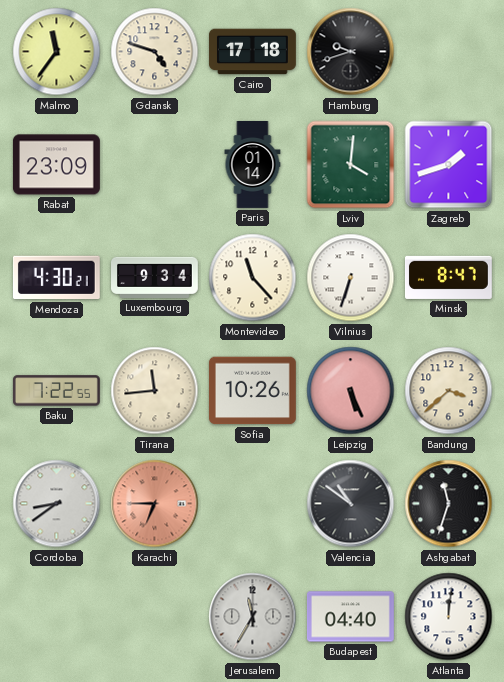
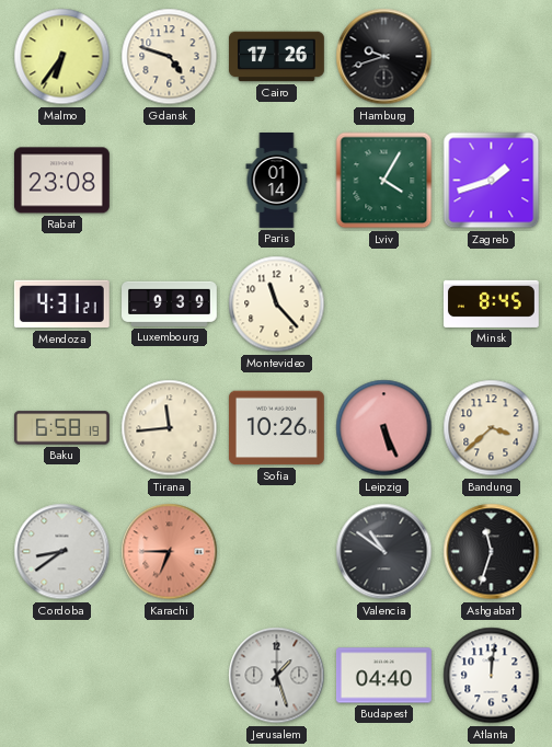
Malmo: 11:36 -> 6:36
Cairo: 17:18 -> 17:26
Rabat: 23:09 -> 23:08
Lviv: 4:01 -> 4:05
Mendoza: 4:30 -> 4:31
Luxembourg: 9:34 -> 9:39
Vilnius: 6:33 -> none
Minsk: 8:47 -> 8:45
Baku: 7:22 -> 6:58
Jerusalem: 11:35 -> 1:27
